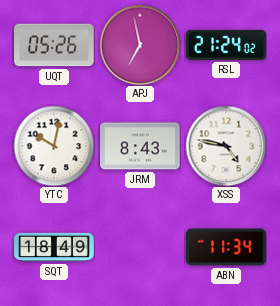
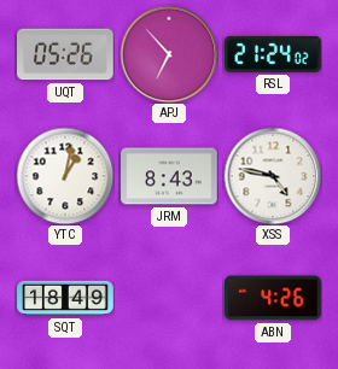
APJ: 6:58 -> 6:53
YTC: 10:02 -> 1:02
ABN: 11:34 -> 4:26
